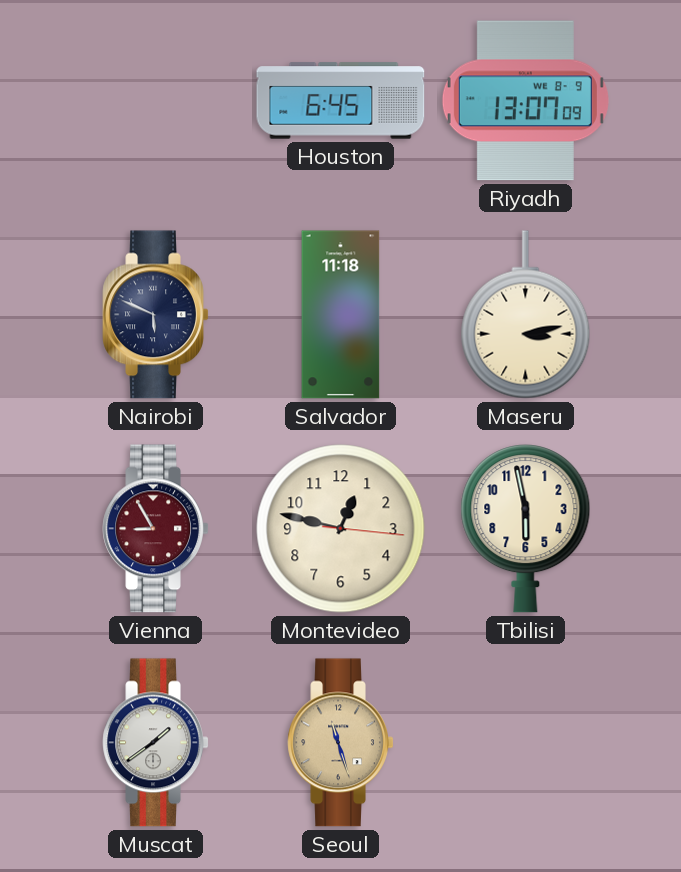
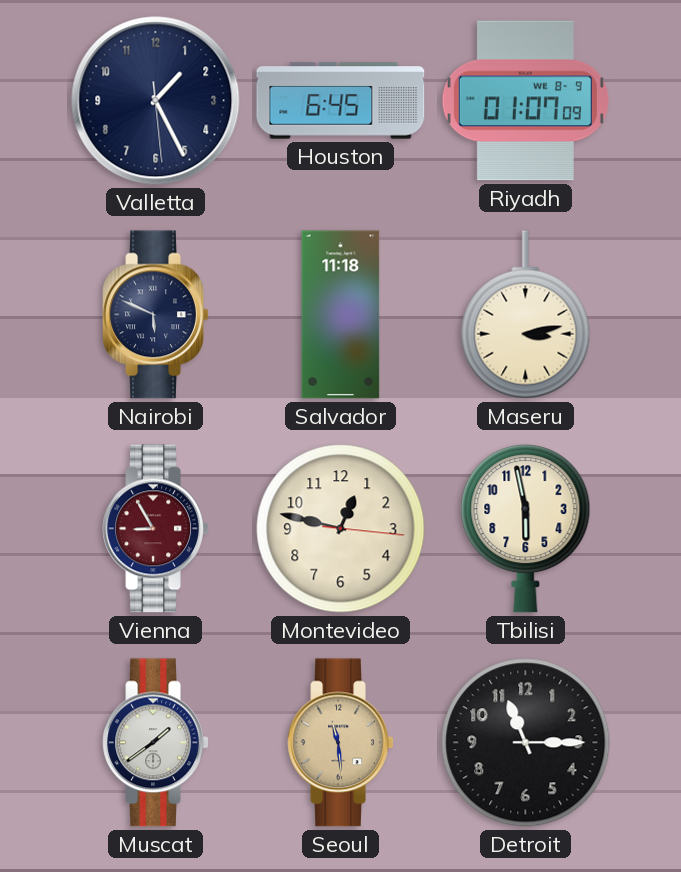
Valletta: none -> 1:25
Riyadh: 13:07 -> 01:07
Seoul: 11:27 -> 11:29
Detroit: none -> 11:15
